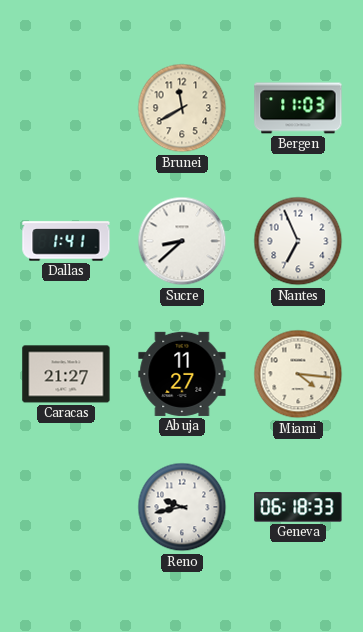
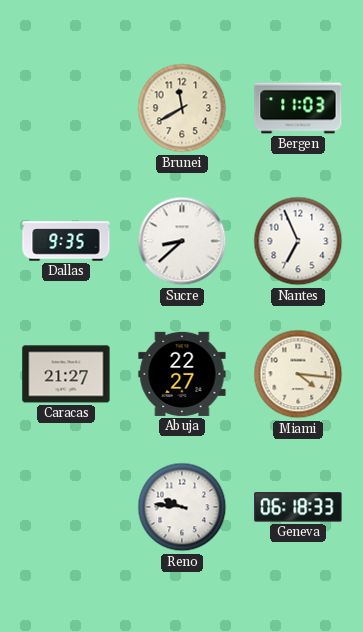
Dallas: 1:41 -> 9:35
Abuja: 11:27 -> 22:27
Reno: 9:43 -> 9:46
